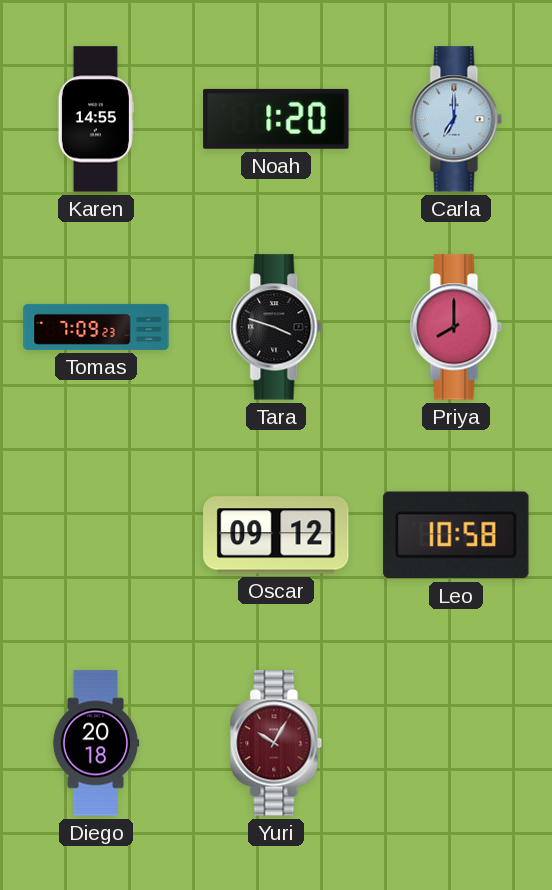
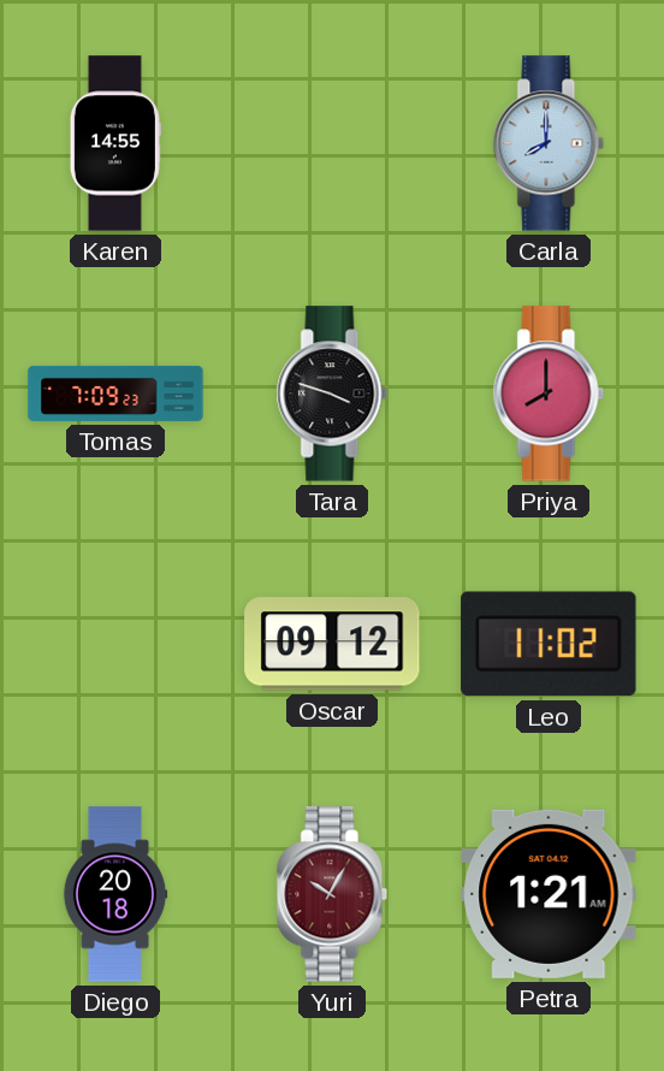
Noah: 1:20 -> none
Carla: 7:00 -> 8:00
Leo: 10:58 -> 11:02
Petra: none -> 1:21
